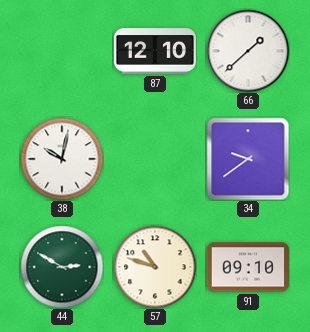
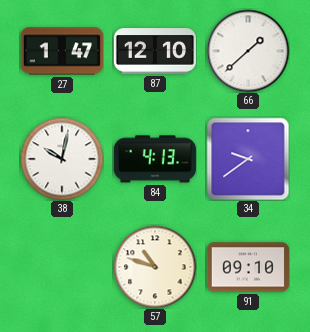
27: none -> 1:47
84: none -> 4:13
44: 2:50 -> none
